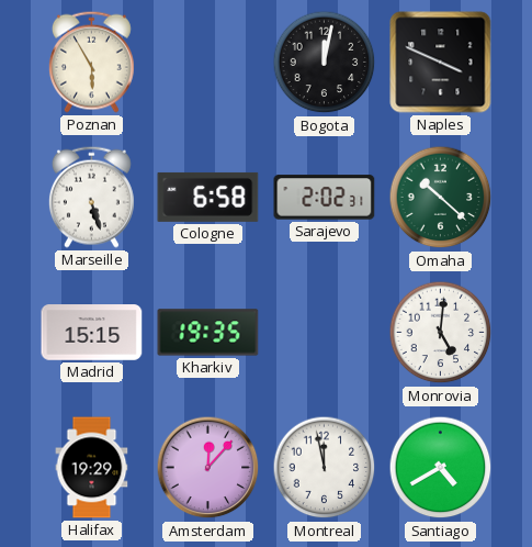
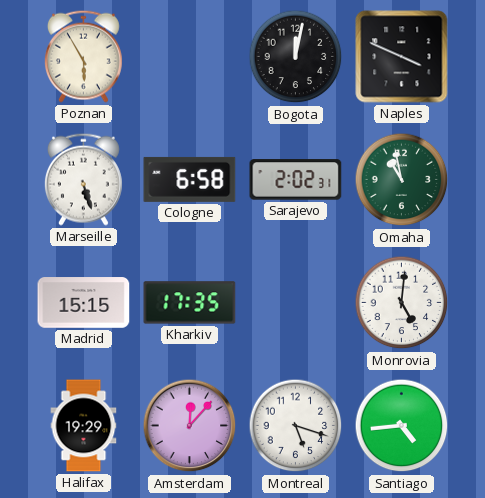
Omaha: 10:22 -> 10:58
Kharkiv: 19:35 -> 17:35
Montreal: 11:58 -> 5:18
Santiago: 4:40 -> 4:44
